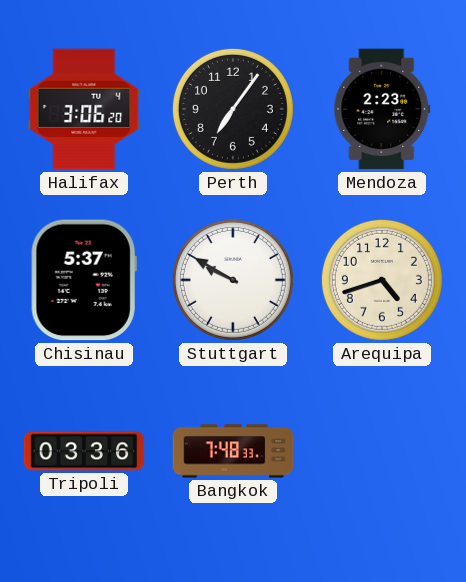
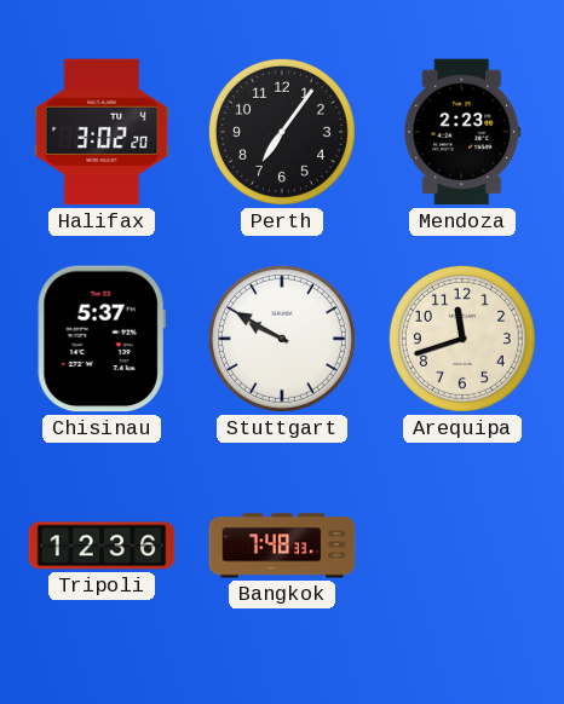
Halifax: 3:06 -> 3:02
Arequipa: 4:42 -> 11:42
Tripoli: 03:36 -> 12:36
